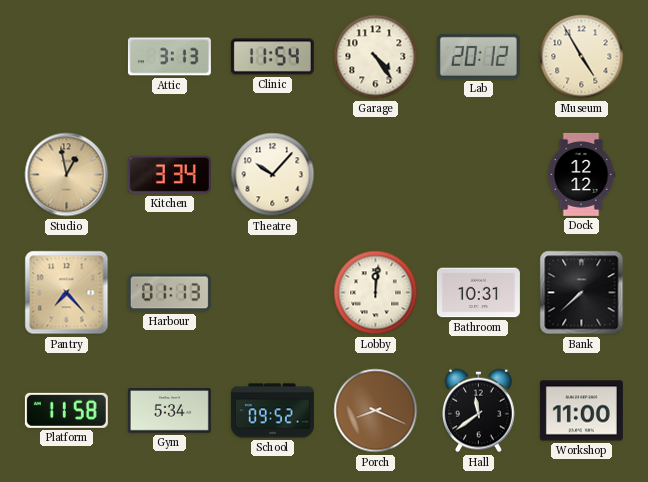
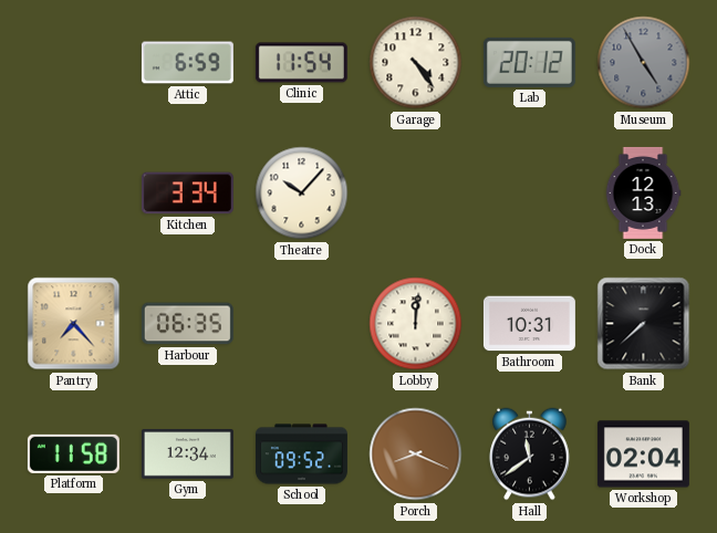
Attic: 3:13 -> 6:59
Museum dial: cream -> grey
Studio: 12:58 -> none
Dock: 12:12 -> 12:13
Harbour: 01:13 -> 06:35
Gym: 5:34 -> 12:34
Workshop: 11:00 -> 02:04
